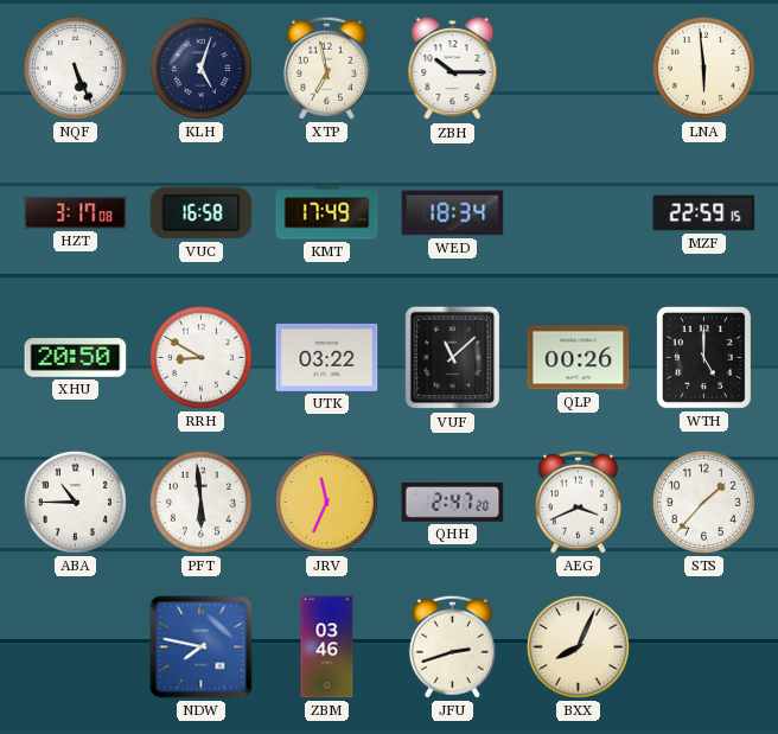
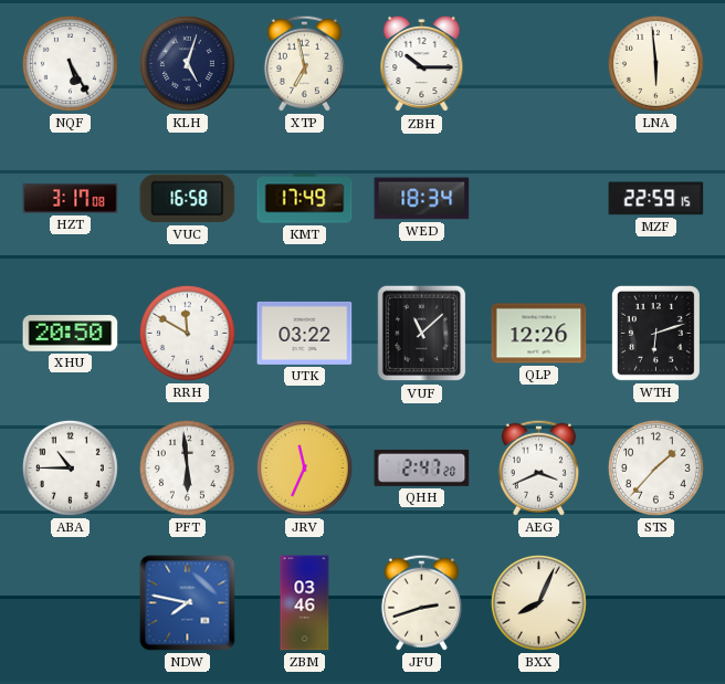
NQF: 5:26 -> 5:25
RRH: 8:50 -> 11:50
QLP: 00:26 -> 12:26
WTH: 5:00 -> 6:12
